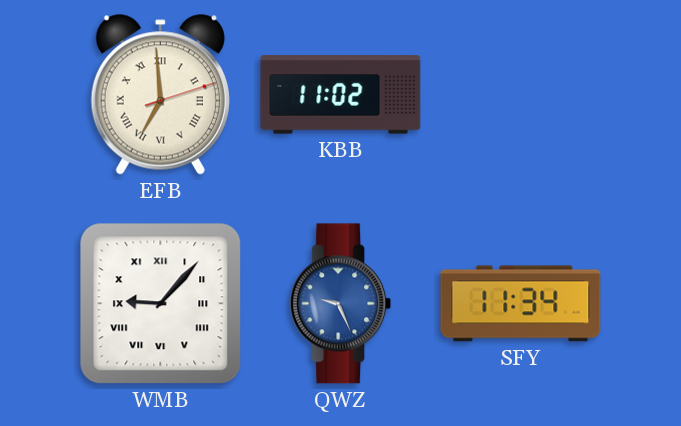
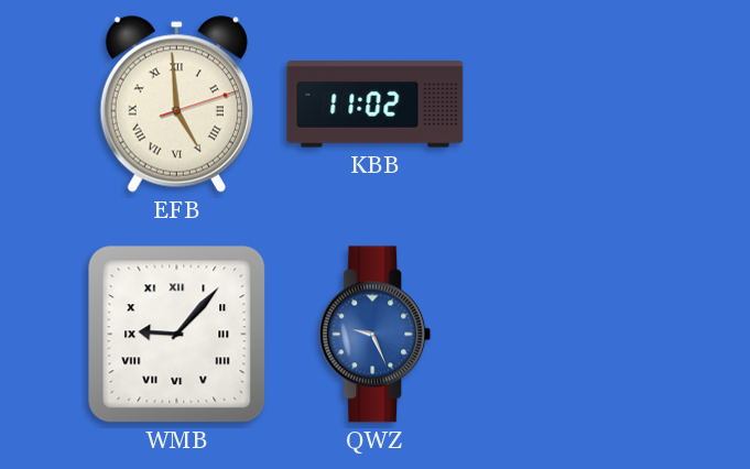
EFB: 6:59 -> 4:59
SFY: 11:34 -> none
